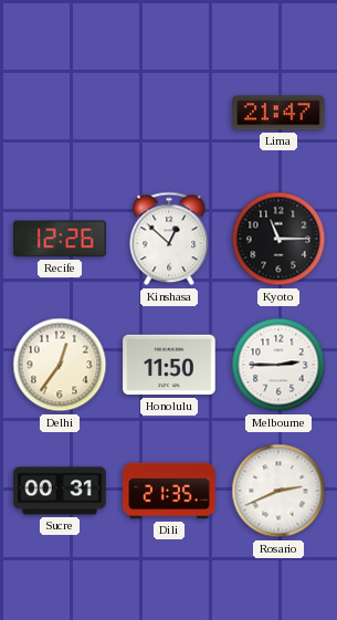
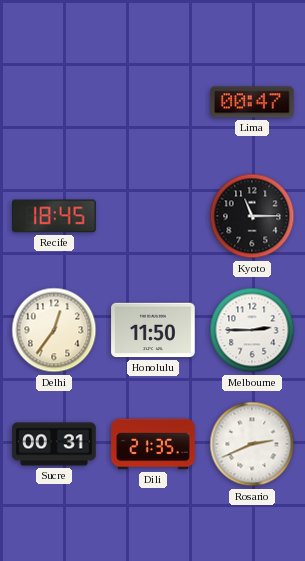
Lima: 21:47 -> 00:47
Recife: 12:26 -> 18:45
Kinshasa: 12:52 -> none
